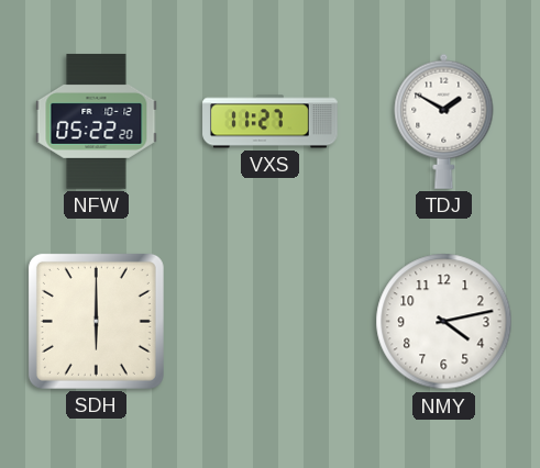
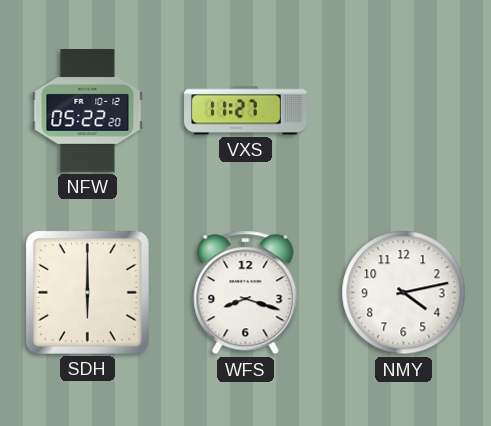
TDJ: 1:50 -> none
WFS: none -> 8:18
